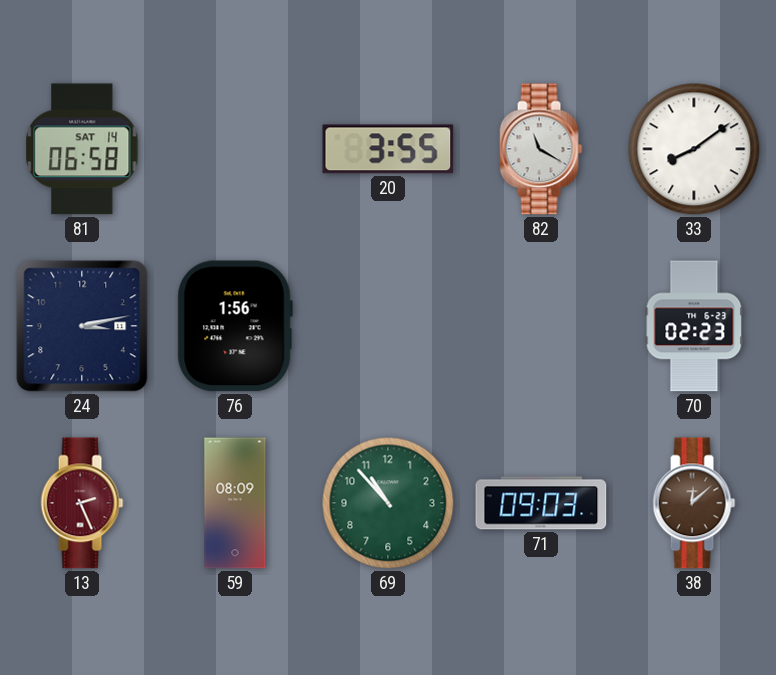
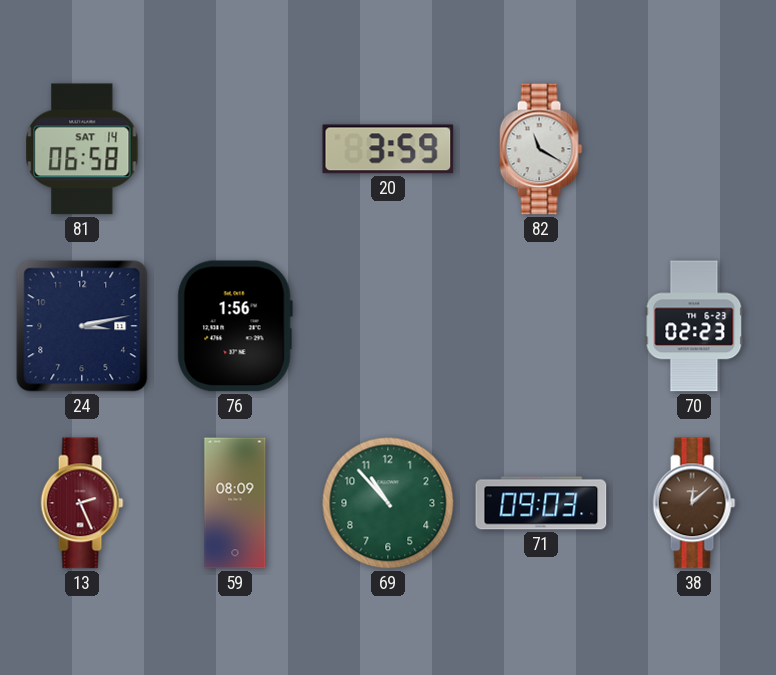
20: 3:55 -> 3:59
33: 8:09 -> none
